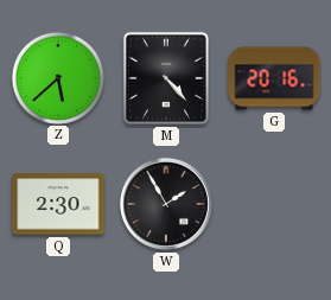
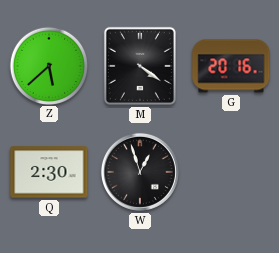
M: 4:23 -> 4:21
W: 1:55 -> 12:57
